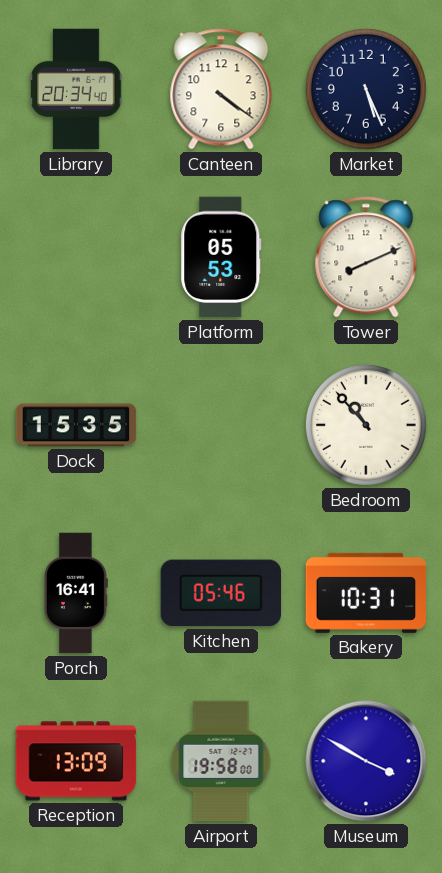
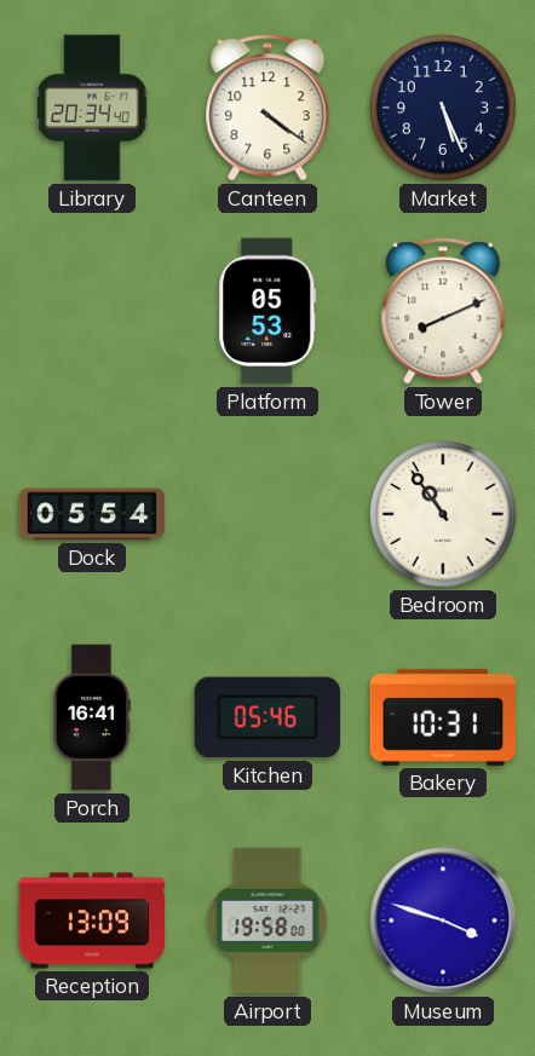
Dock: 15:35 -> 05:54
Bedroom: 10:53 -> 10:54
Museum: 3:50 -> 3:48
